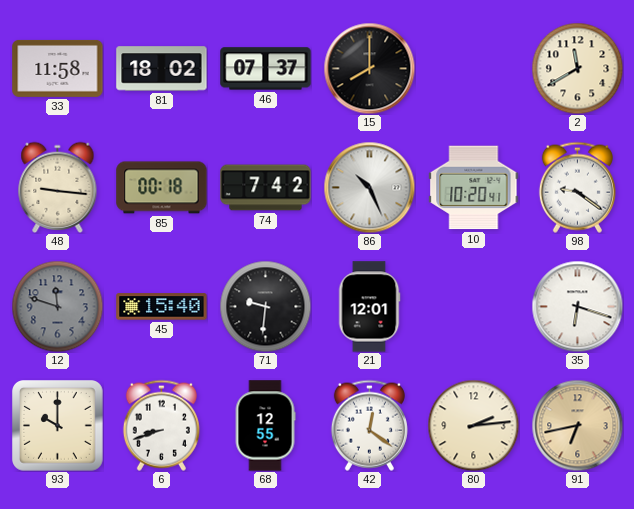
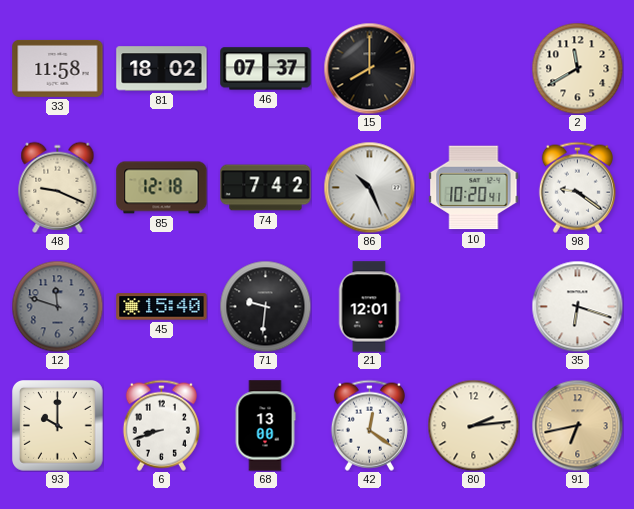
48: 9:16 -> 9:19
85: 00:18 -> 12:18
68: 12:55 -> 13:00
